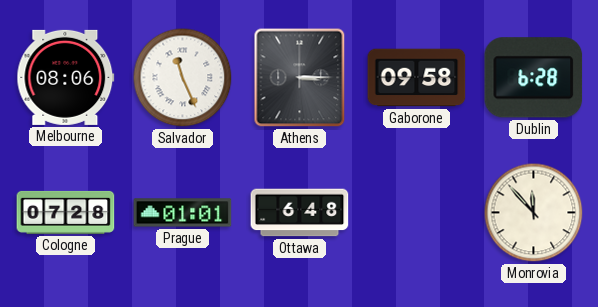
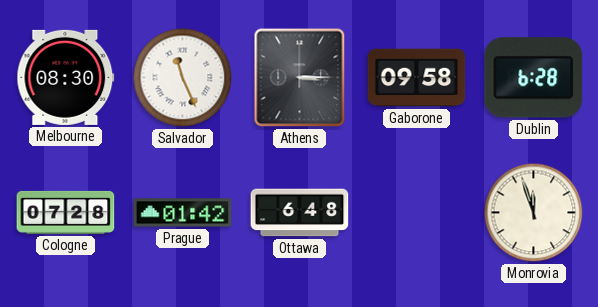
Melbourne: 08:06 -> 08:30
Prague: 01:01 -> 01:42
Monrovia: 11:53 -> 11:57
